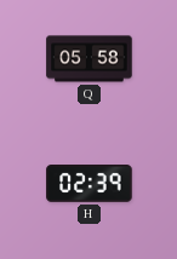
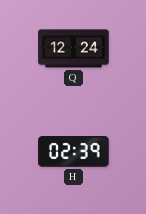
Q: 05:58 -> 12:24
